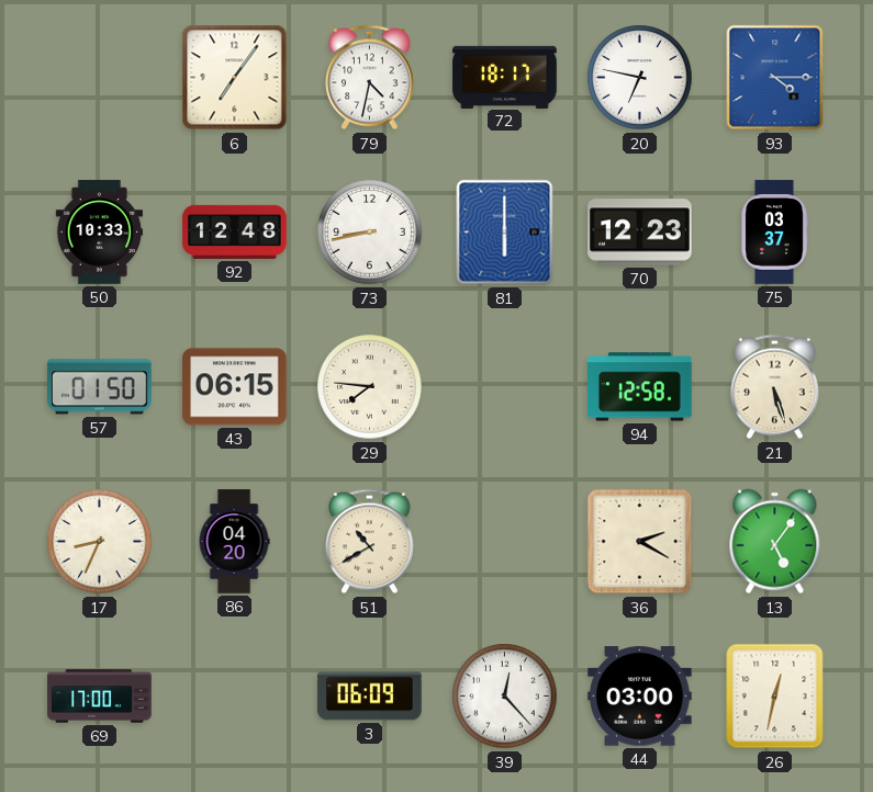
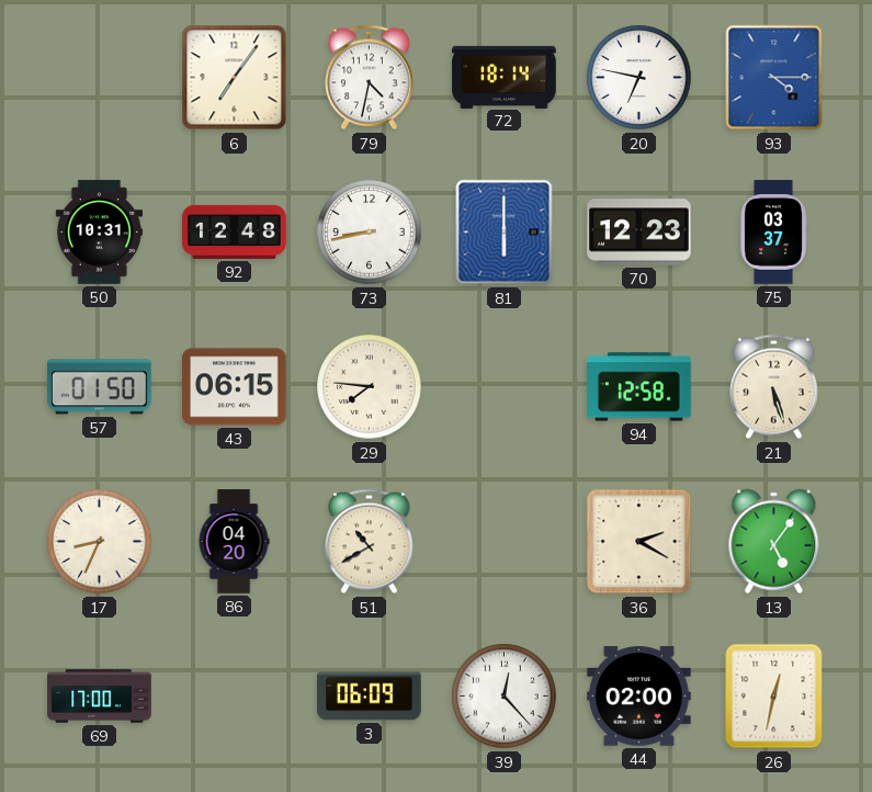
72: 18:17 -> 18:14
50: 10:33 -> 10:31
44: 03:00 -> 02:00
